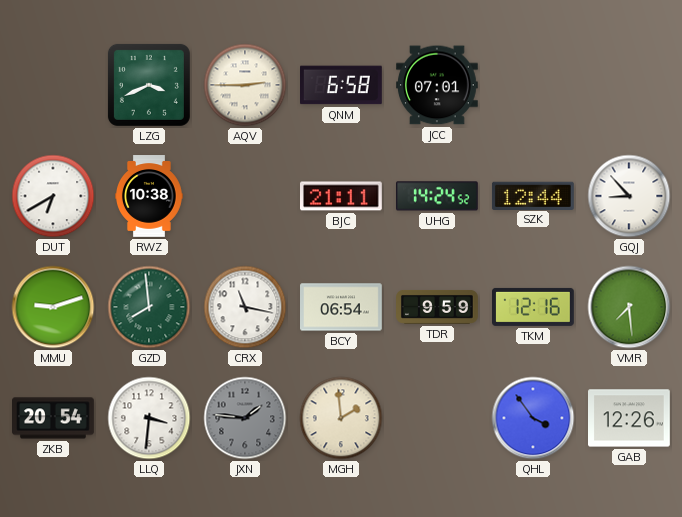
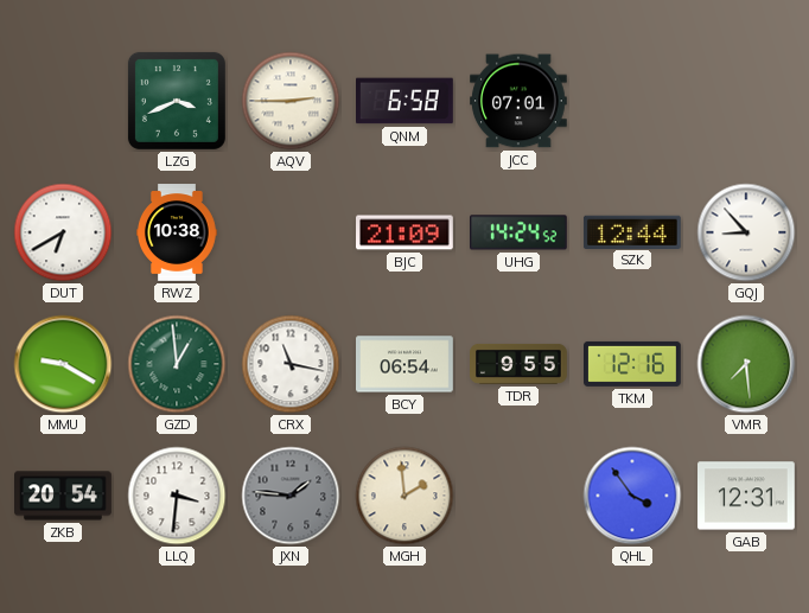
BJC: 21:11 -> 21:09
MMU: 9:12 -> 9:20
GZD: 7:59 -> 12:59
TDR: 9:59 -> 9:55
GAB: 12:26 -> 12:31
